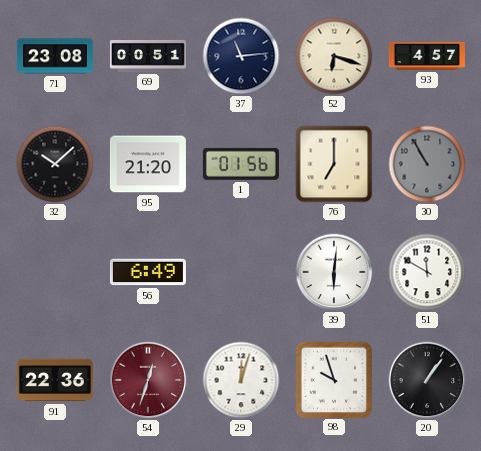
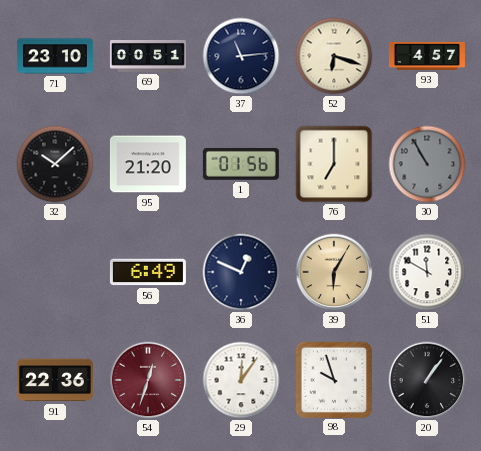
71: 23:08 -> 23:10
36: none -> 12:49
39: 6:01 -> 6:05
39 dial: white -> champagne
29: 12:03 -> 12:06
